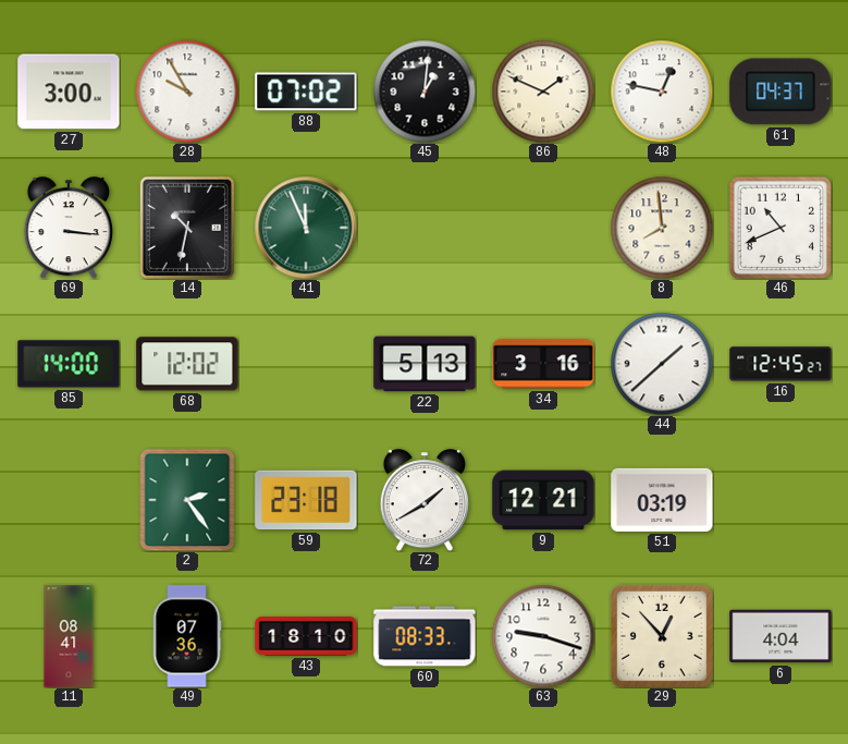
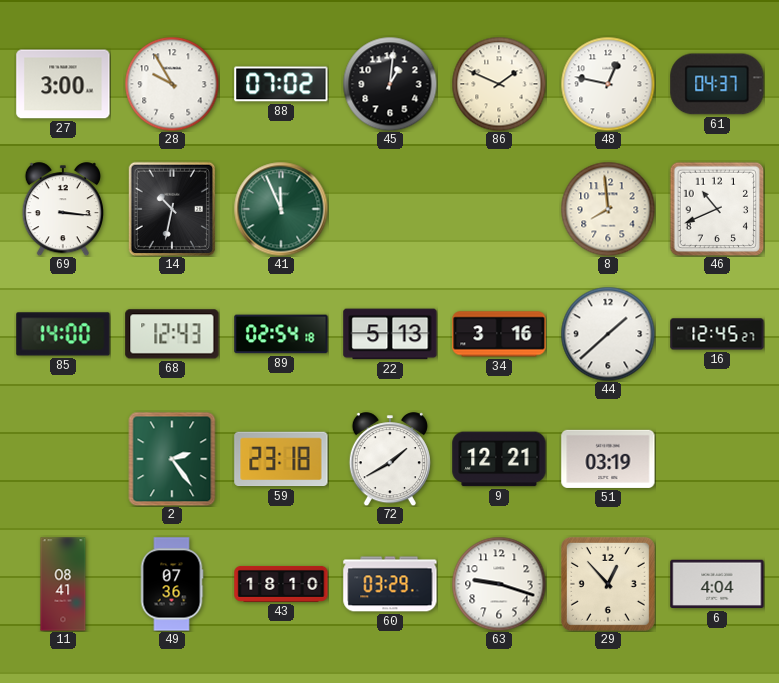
68: 12:02 -> 12:43
89: none -> 02:54
60: 08:33 -> 03:29
